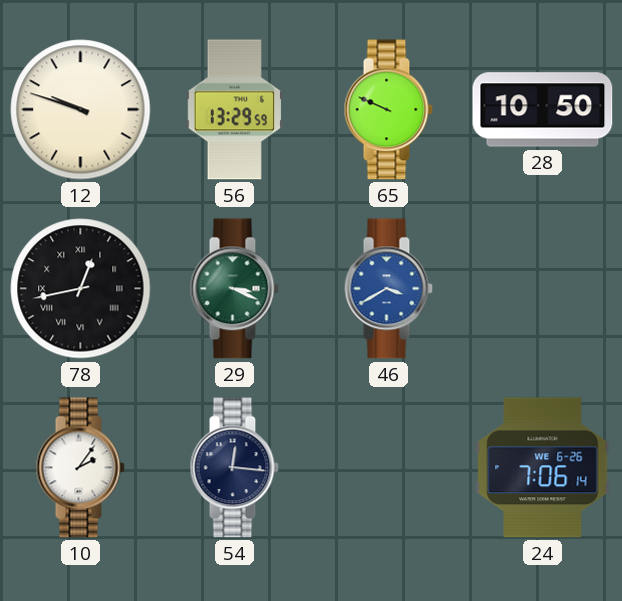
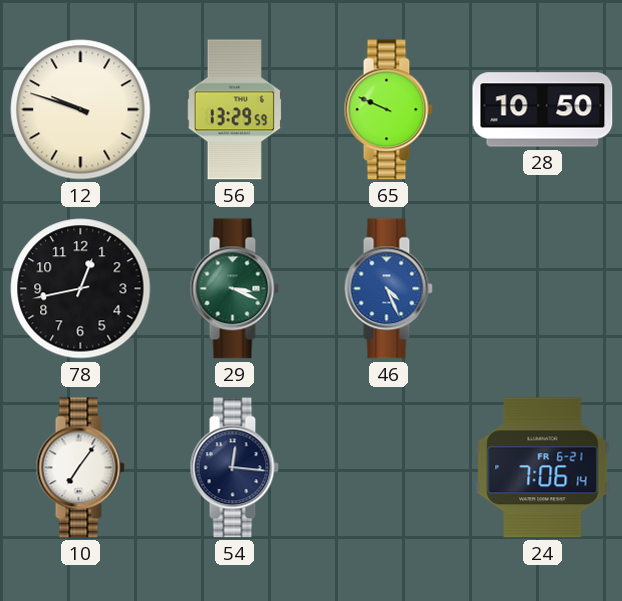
78 numerals: Roman -> Arabic
46: 3:40 -> 4:26
10: 2:06 -> 7:06
24 date: WE 6-26 -> FR 6-21
